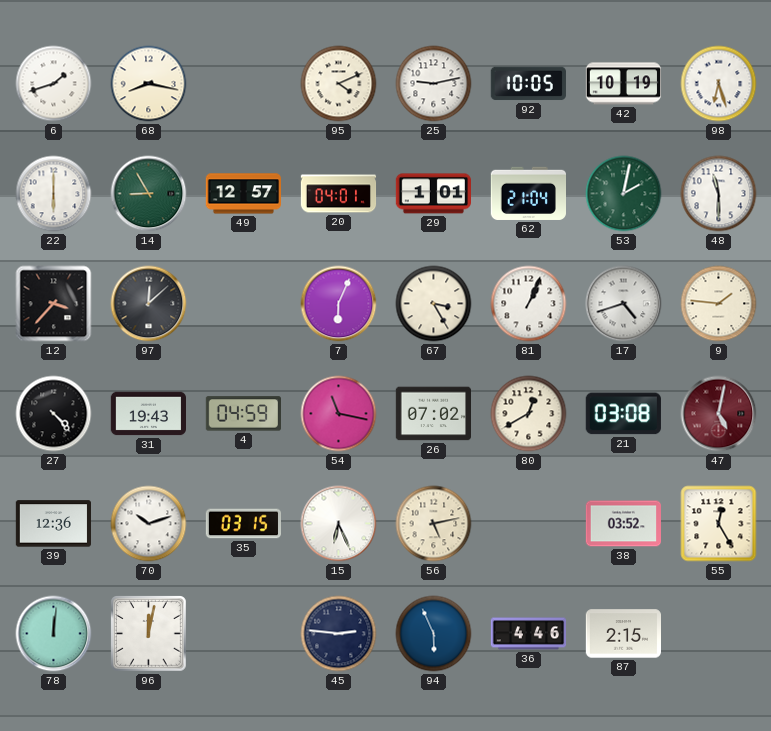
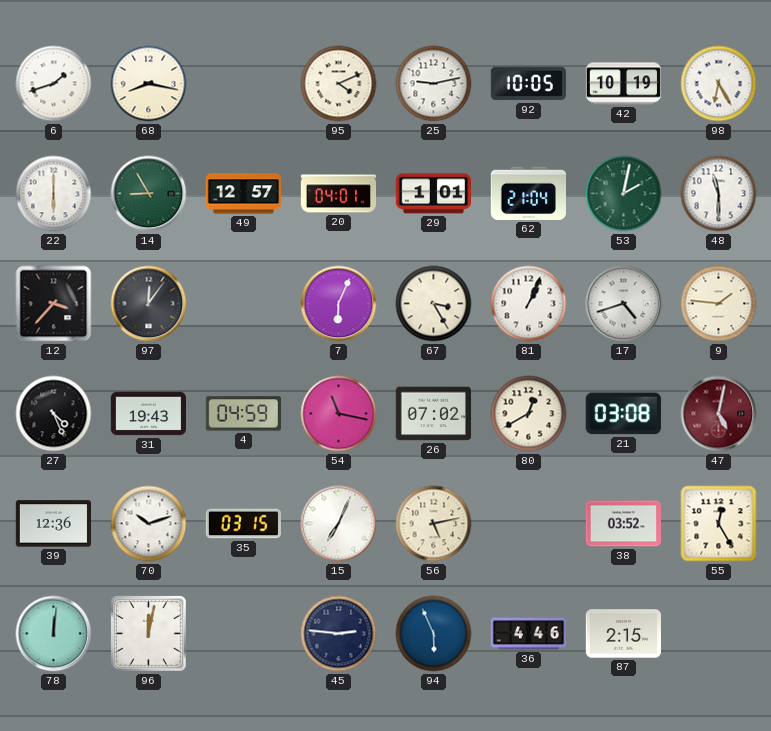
98: 6:27 -> 6:25
97: 12:08 -> 12:06
27: 4:23 -> 4:26
15: 6:26 -> 7:04
